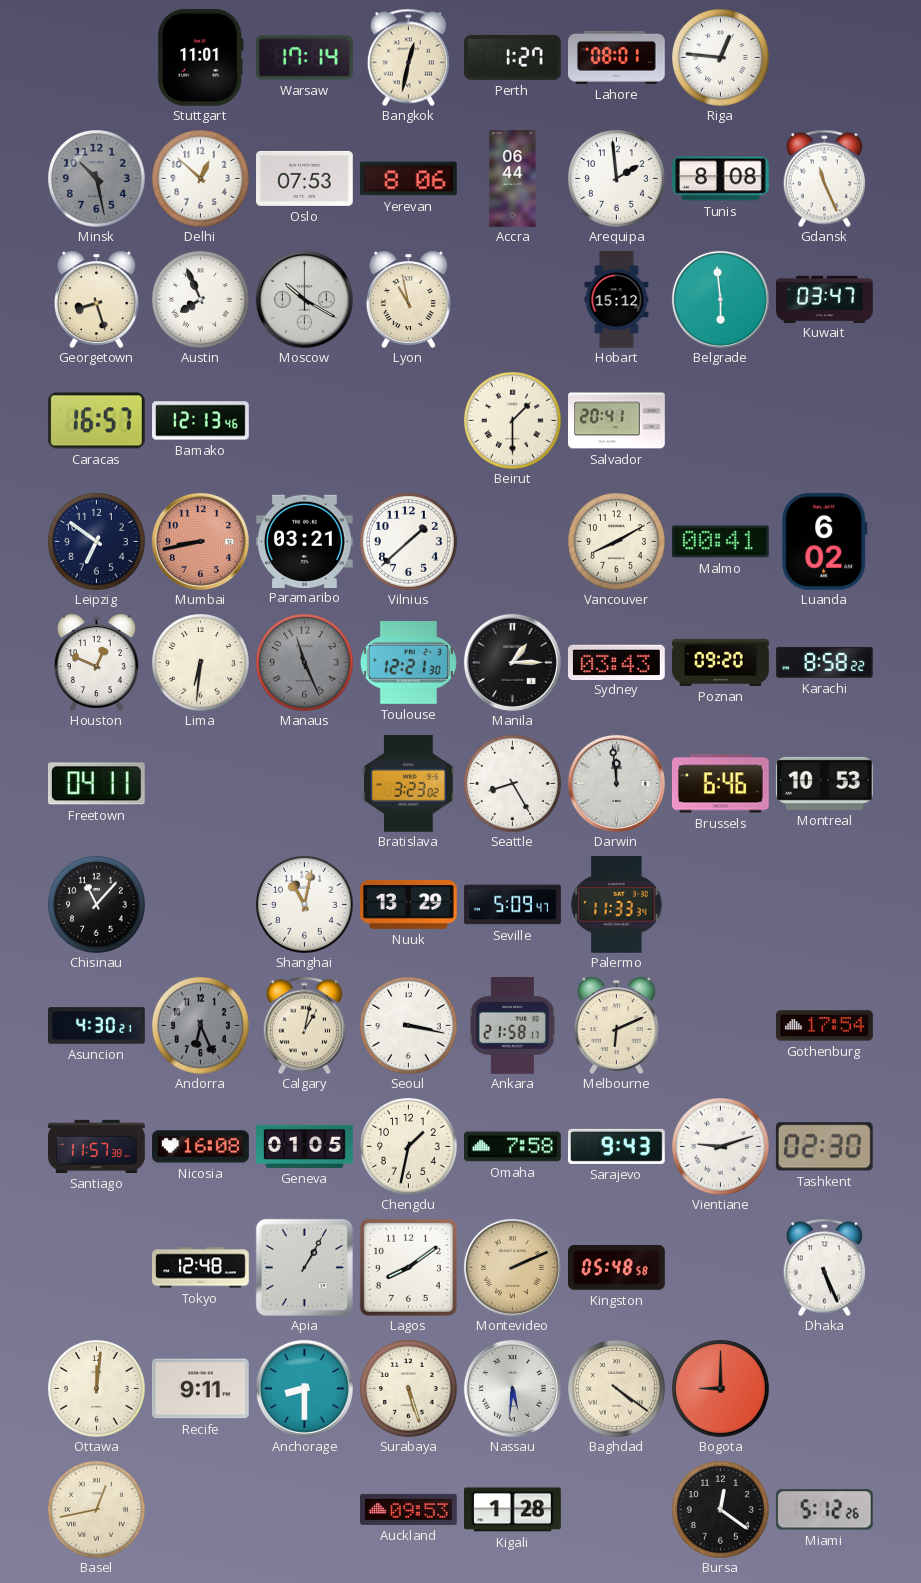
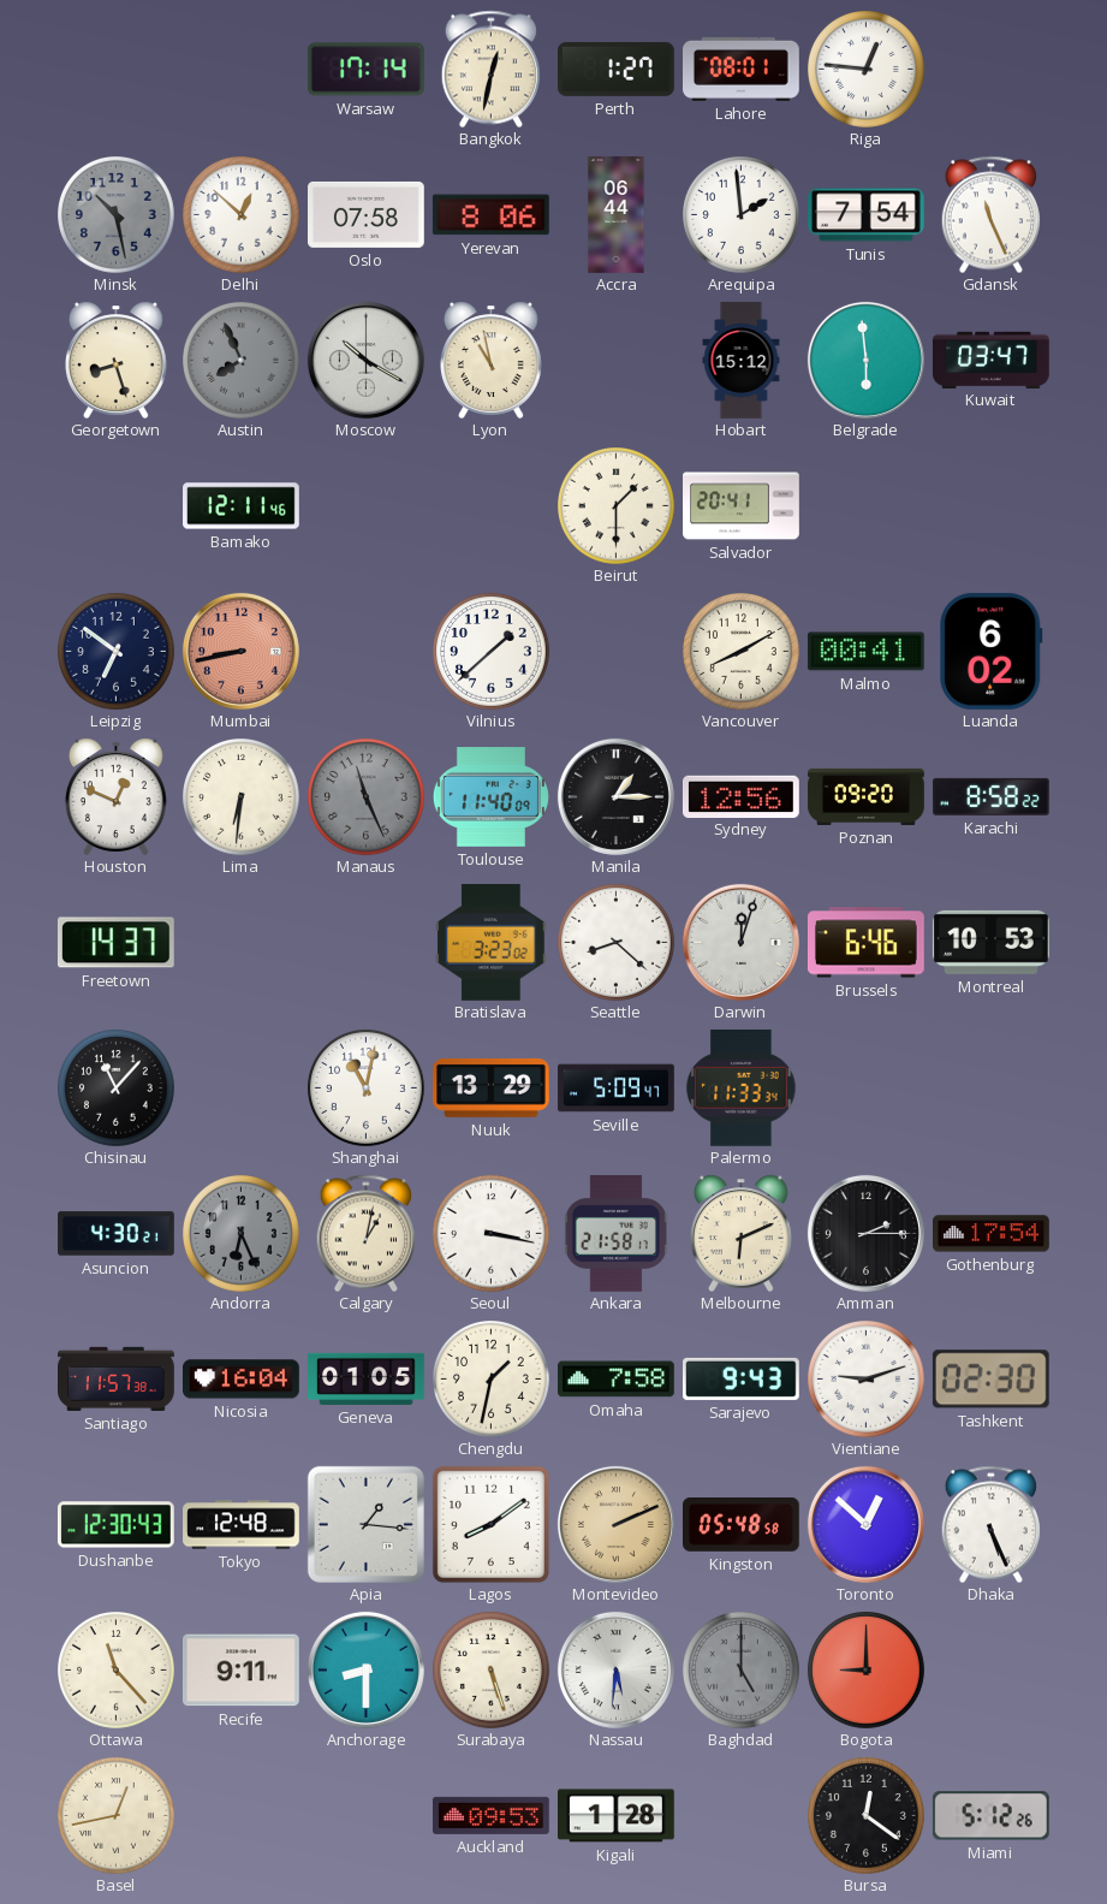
Stuttgart: 11:01 -> none
Oslo: 07:53 -> 07:58
Tunis: 8:08 -> 7:54
Austin dial: white -> grey
Caracas: 16:57 -> none
Bamako: 12:13 -> 12:11
Paramaribo: 03:21 -> none
Toulouse: 12:21 -> 11:40
Sydney: 03:43 -> 12:56
Freetown: 04:11 -> 14:37
Seattle: 8:25 -> 8:22
Darwin: 11:59 -> 12:03
Amman: none -> 2:15
Nicosia: 16:08 -> 16:04
Dushanbe: none -> 12:30
Apia: 1:05 -> 1:16
Toronto: none -> 12:52
Ottawa: 12:01 -> 11:23
Baghdad: 4:21 -> 5:00
Baghdad dial: cream -> grey
